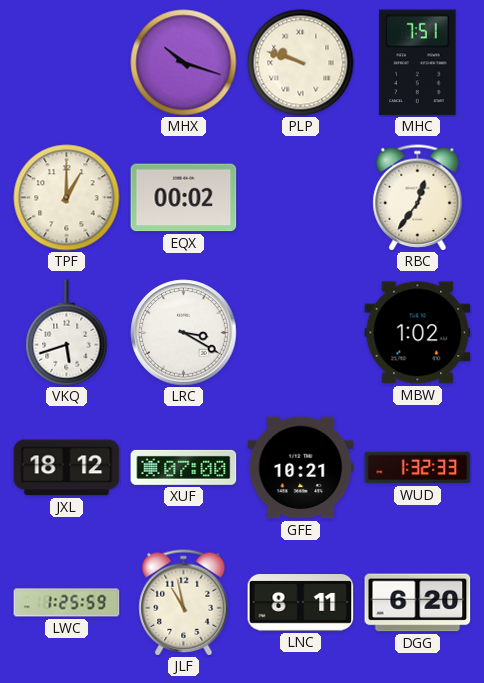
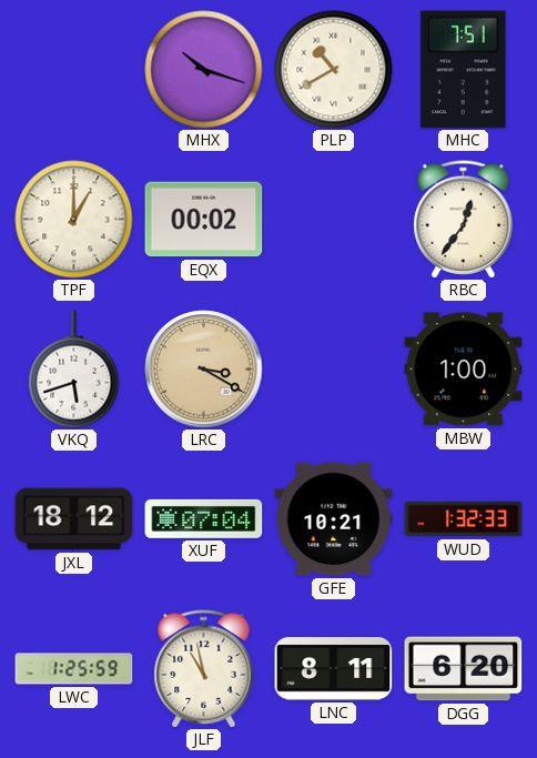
PLP: 9:48 -> 10:40
LRC dial: white -> champagne
MBW: 1:02 -> 1:00
XUF: 07:00 -> 07:04
